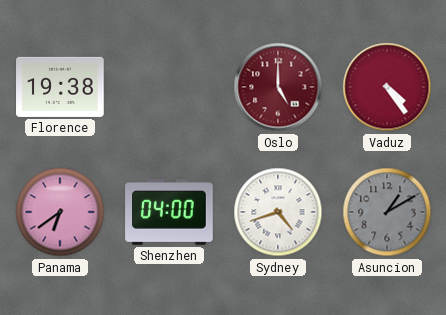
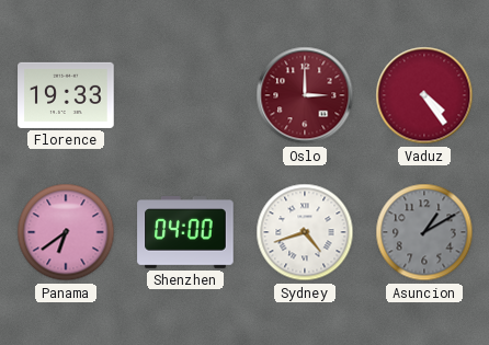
Florence: 19:38 -> 19:33
Oslo: 5:00 -> 3:00
